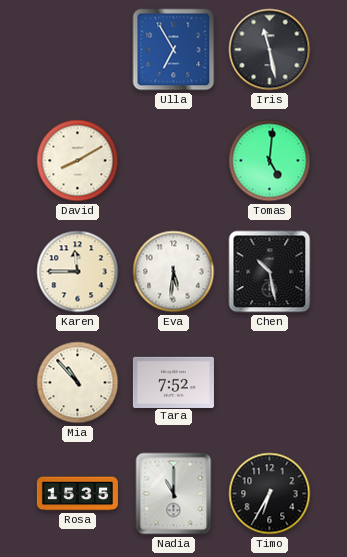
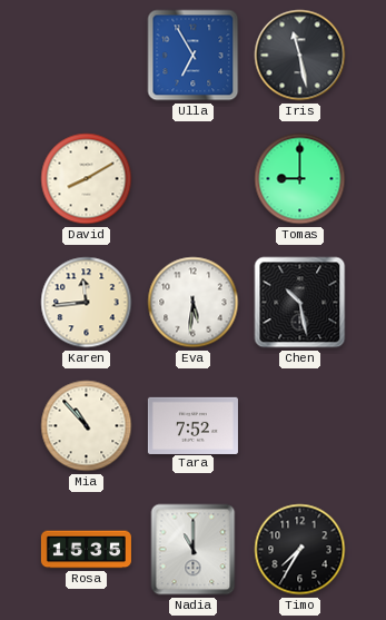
Tomas: 5:01 -> 9:00
Karen: 11:45 -> 11:44
Timo: 6:35 -> 7:35
